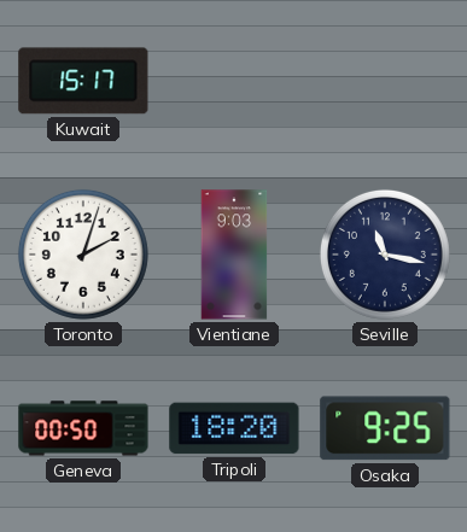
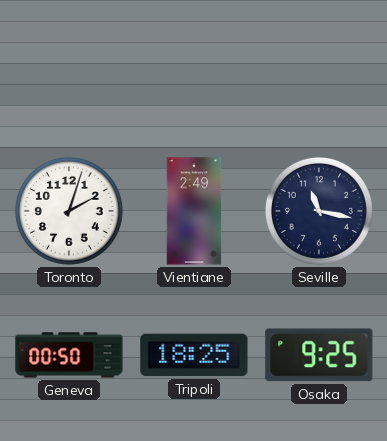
Kuwait: 15:17 -> none
Vientiane: 9:03 -> 2:49
Tripoli: 18:20 -> 18:25
